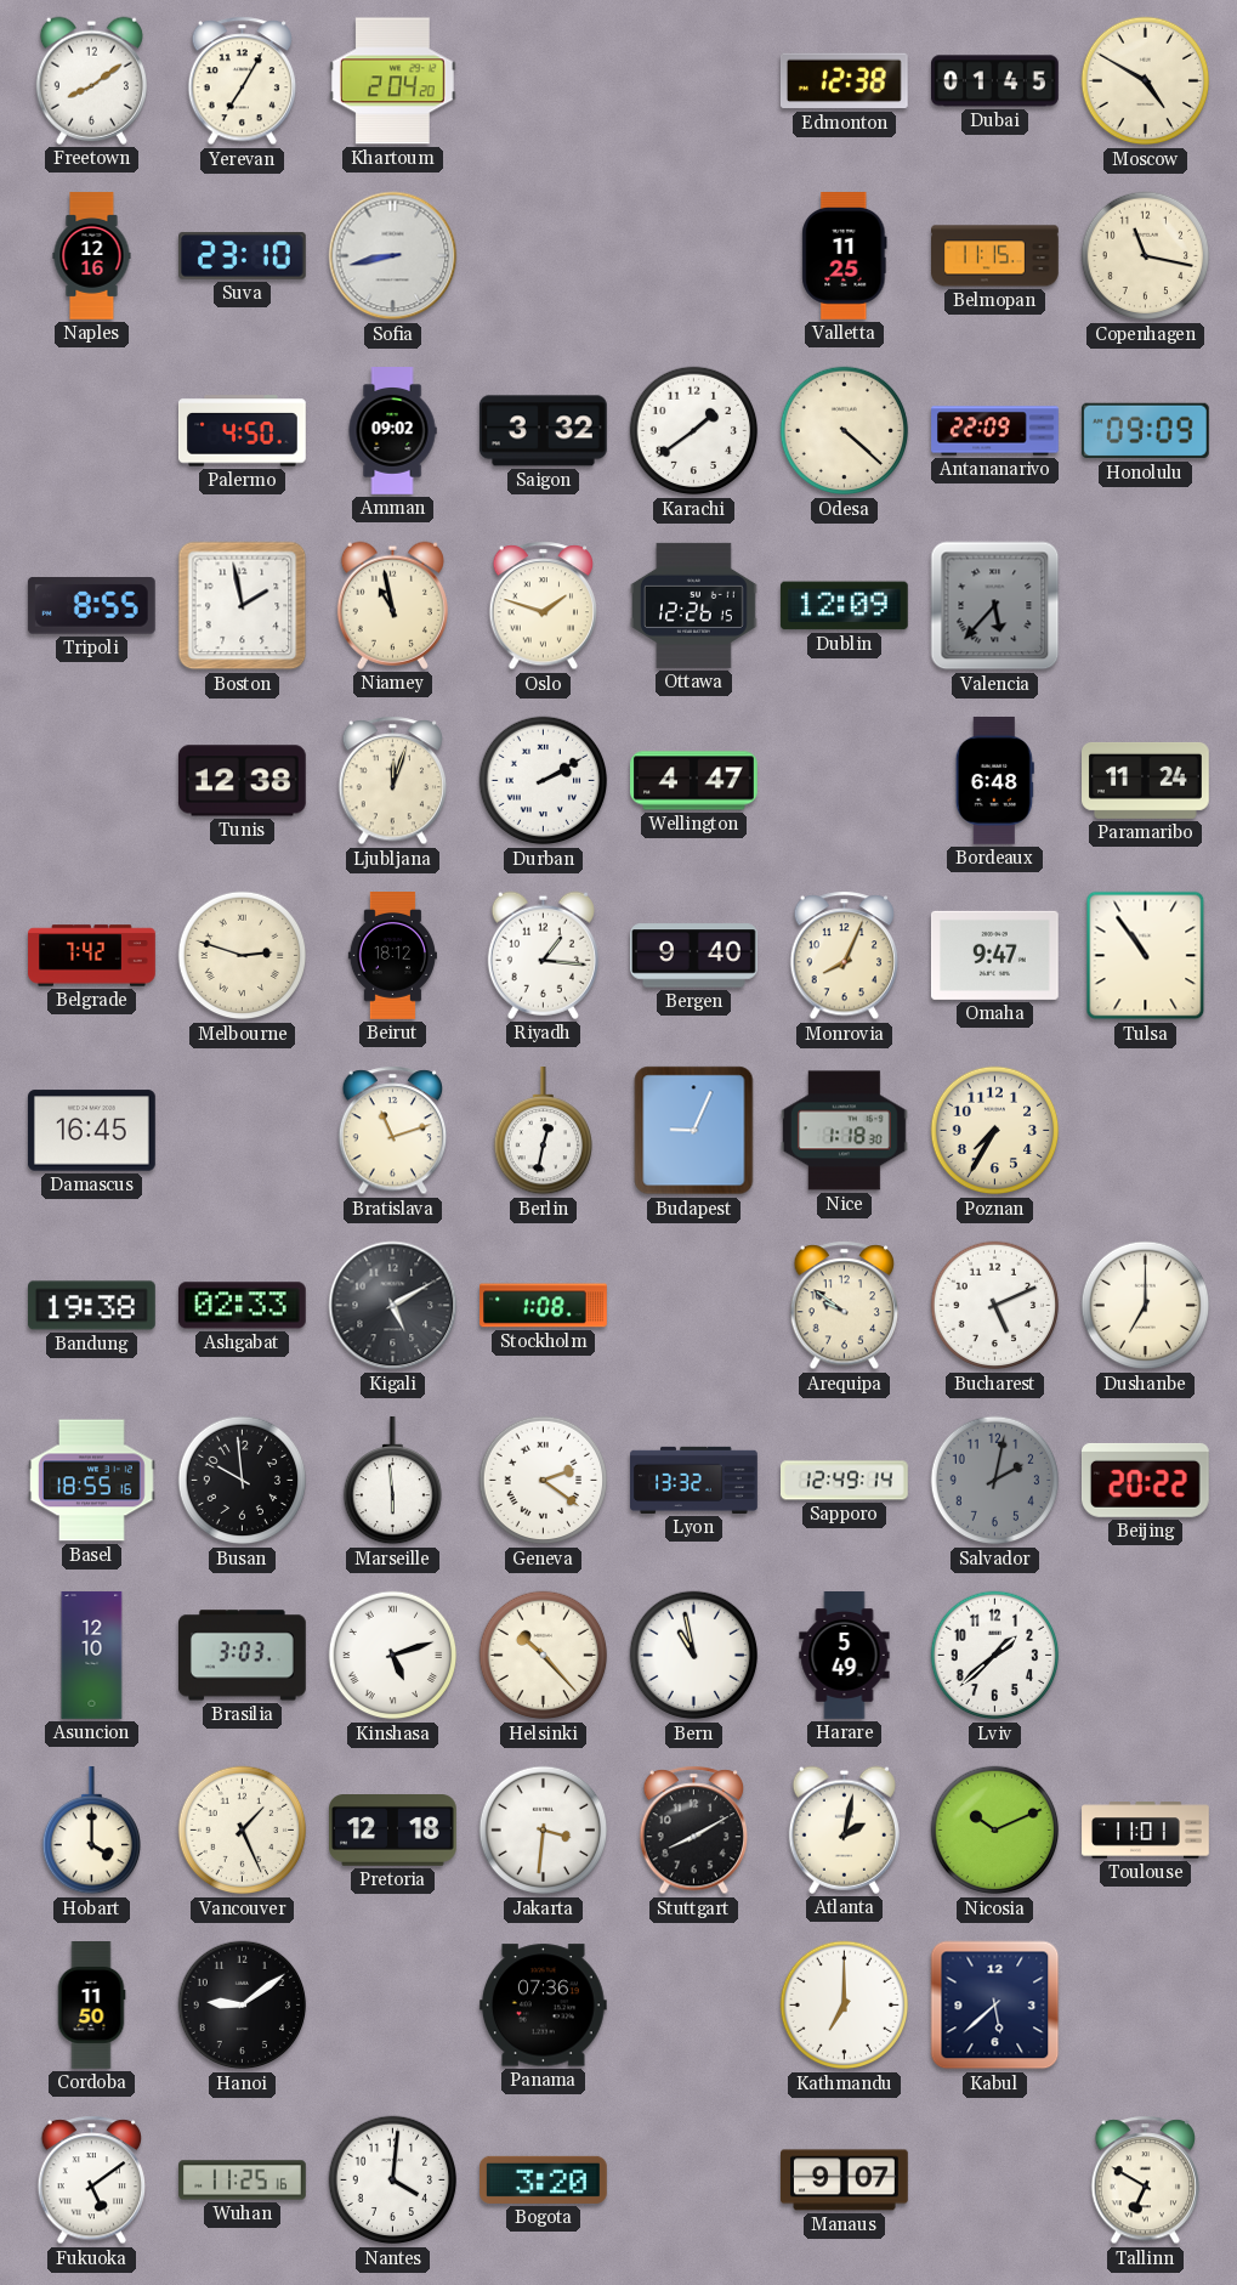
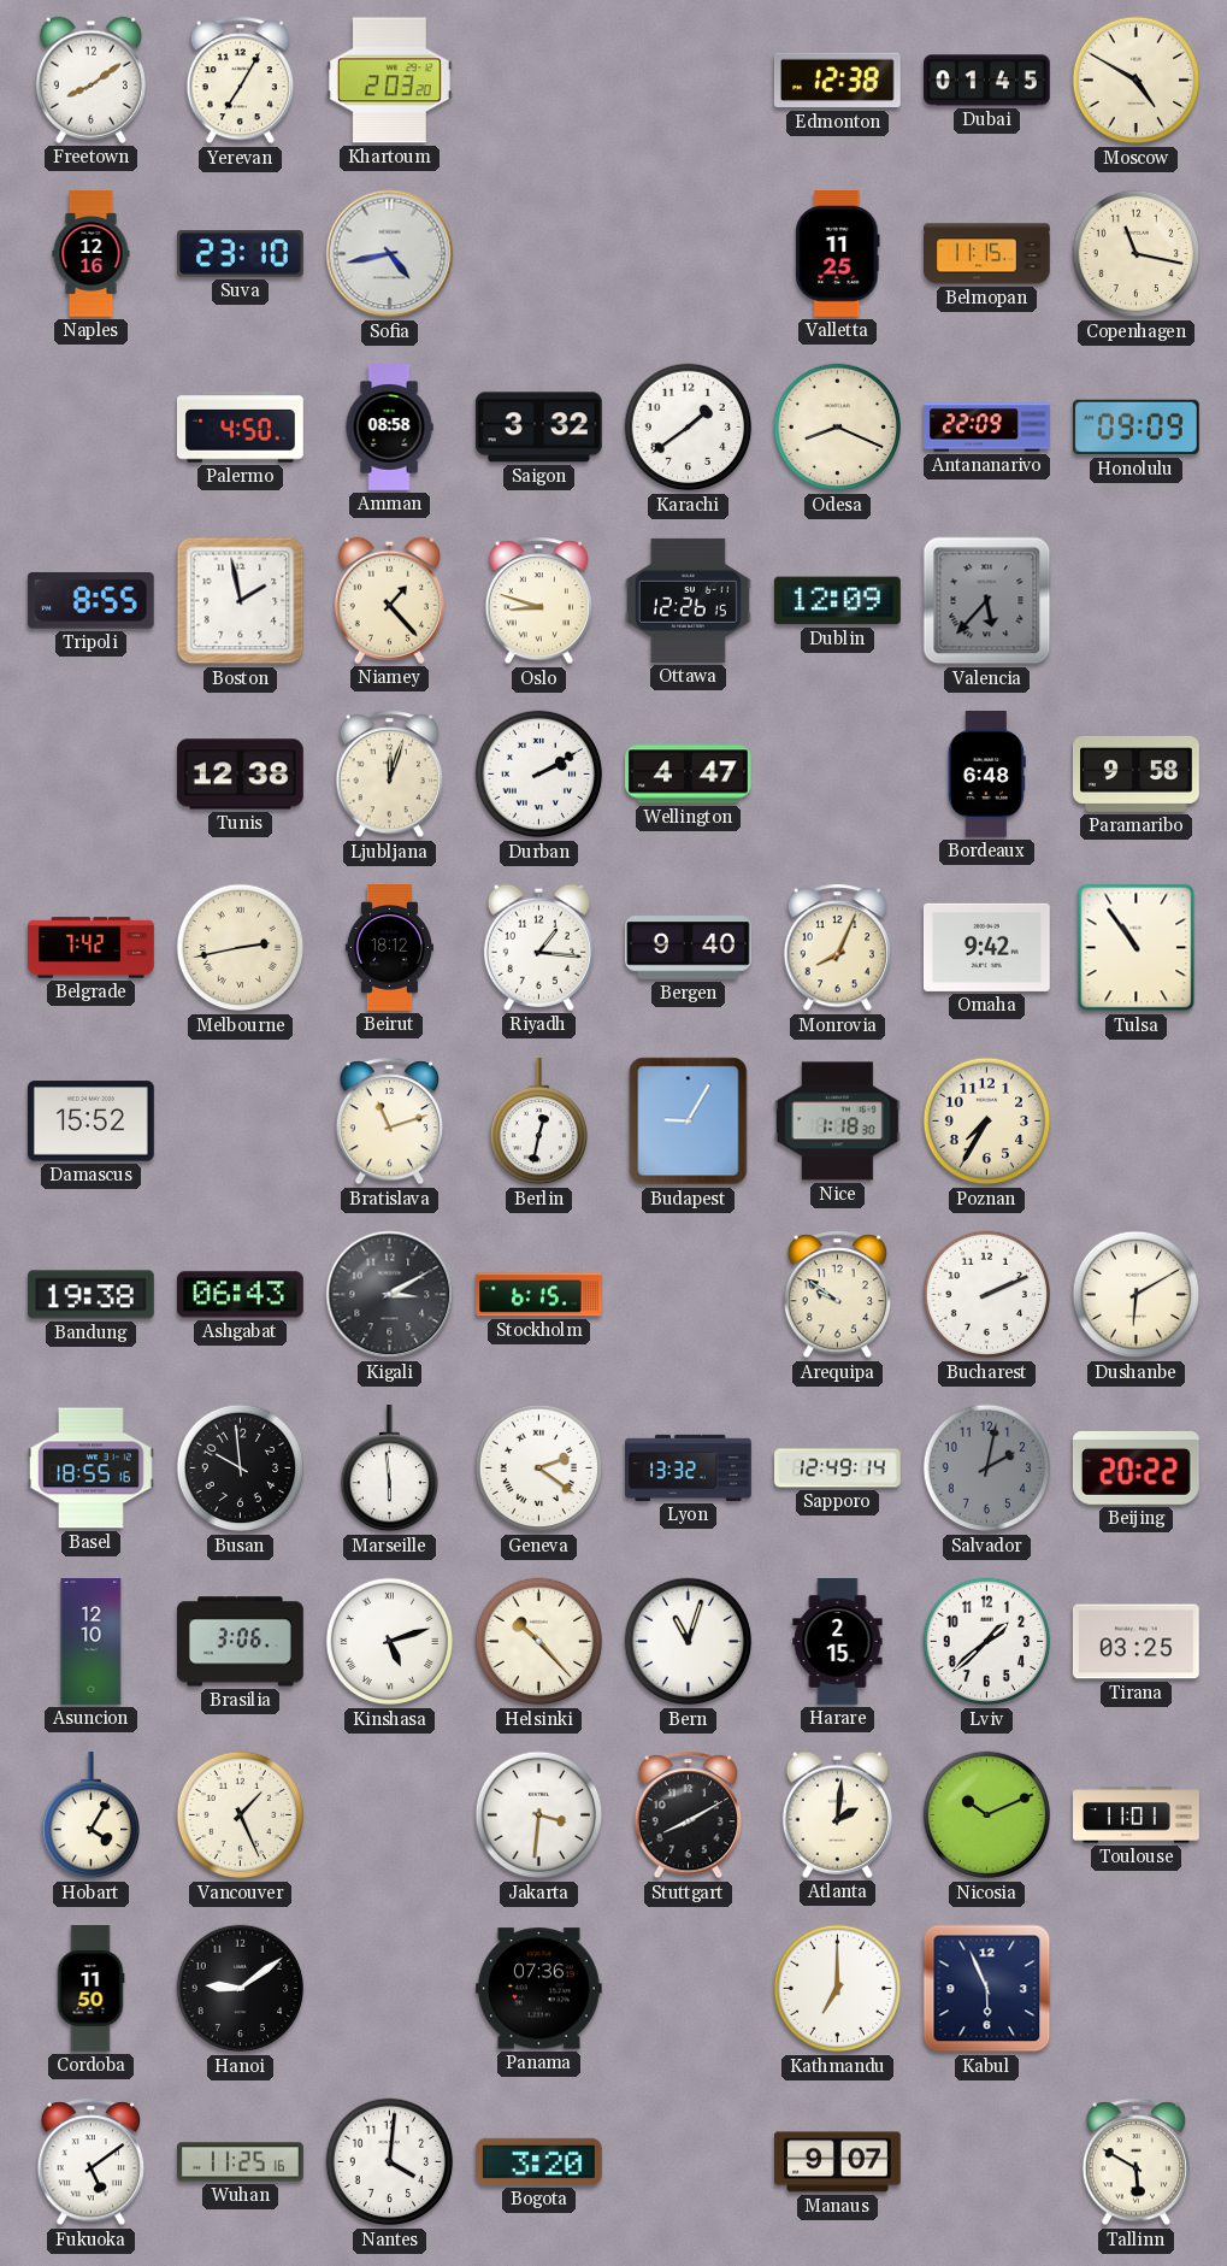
Khartoum: 2:04 -> 2:03
Sofia: 8:43 -> 4:43
Amman: 09:02 -> 08:58
Odesa: 4:22 -> 8:19
Niamey: 10:58 -> 1:23
Oslo: 1:48 -> 8:48
Paramaribo: 11:24 -> 9:58
Melbourne: 2:48 -> 2:43
Omaha: 9:47 -> 9:42
Damascus: 16:45 -> 15:52
Budapest: 9:04 -> 9:05
Ashgabat: 02:33 -> 06:43
Kigali: 5:10 -> 3:10
Stockholm: 1:08 -> 6:15
Bucharest: 5:11 -> 2:11
Dushanbe: 7:00 -> 6:10
Brasilia: 3:03 -> 3:06
Bern: 10:58 -> 11:03
Harare: 5:49 -> 2:15
Tirana: none -> 03:25
Hobart: 4:00 -> 4:05
Pretoria: 12:18 -> none
Atlanta: 2:02 -> 2:01
Kabul: 5:38 -> 5:56
Tallinn: 6:50 -> 5:50
